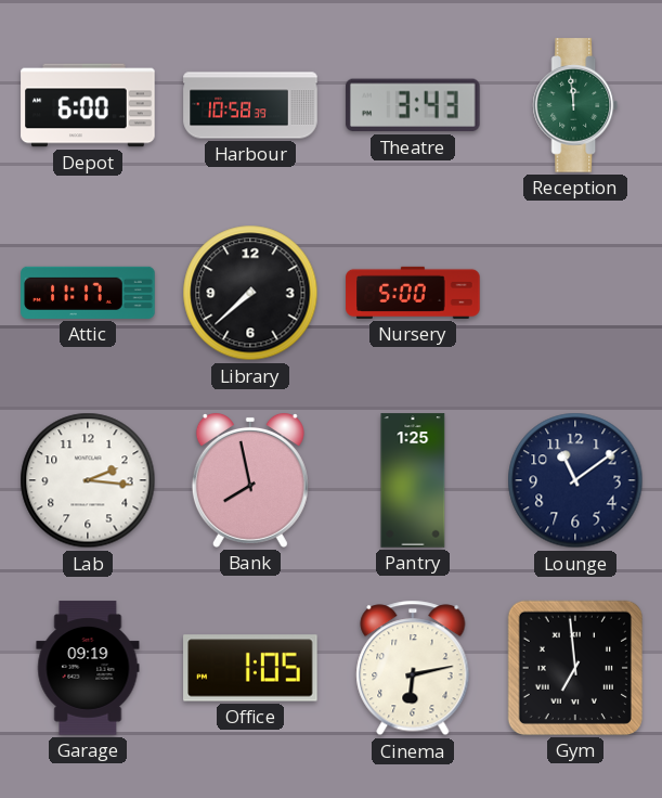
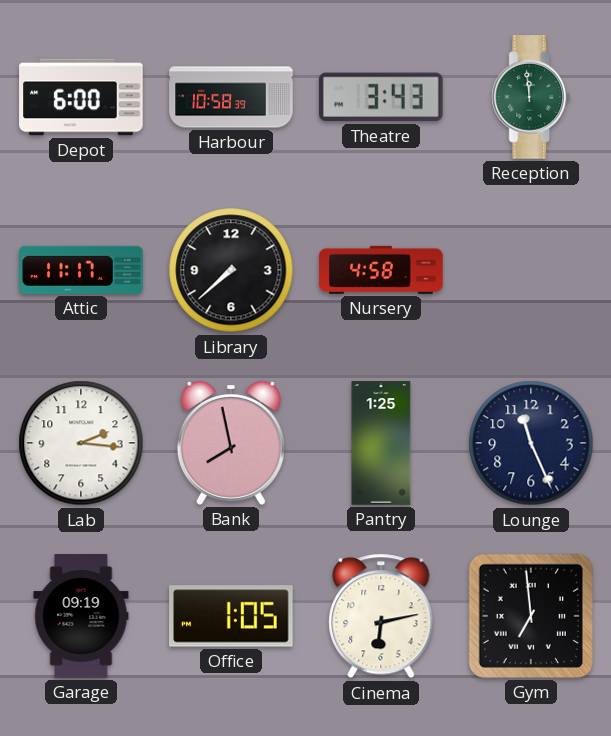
Nursery: 5:00 -> 4:58
Lounge: 11:09 -> 11:26
